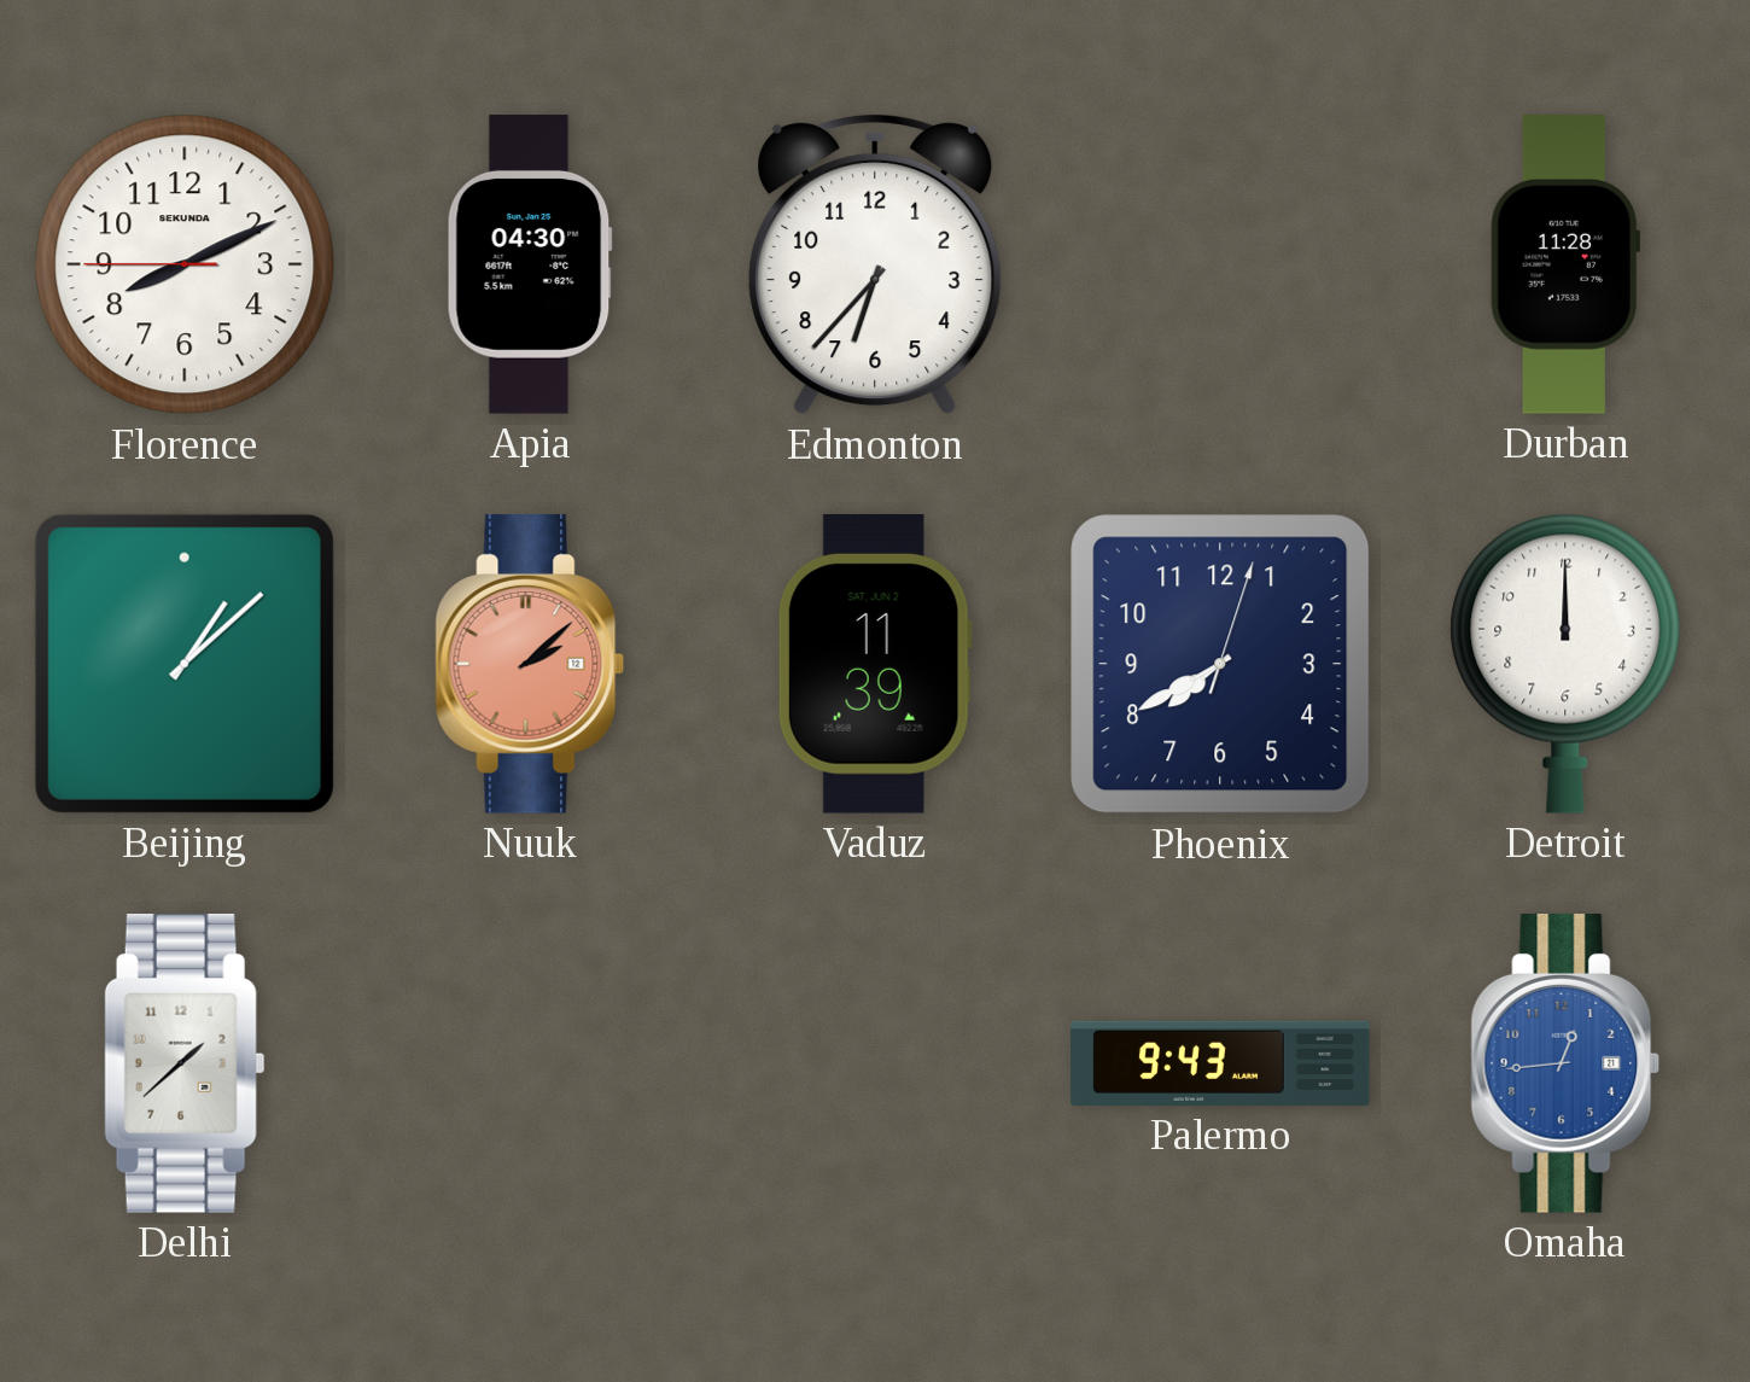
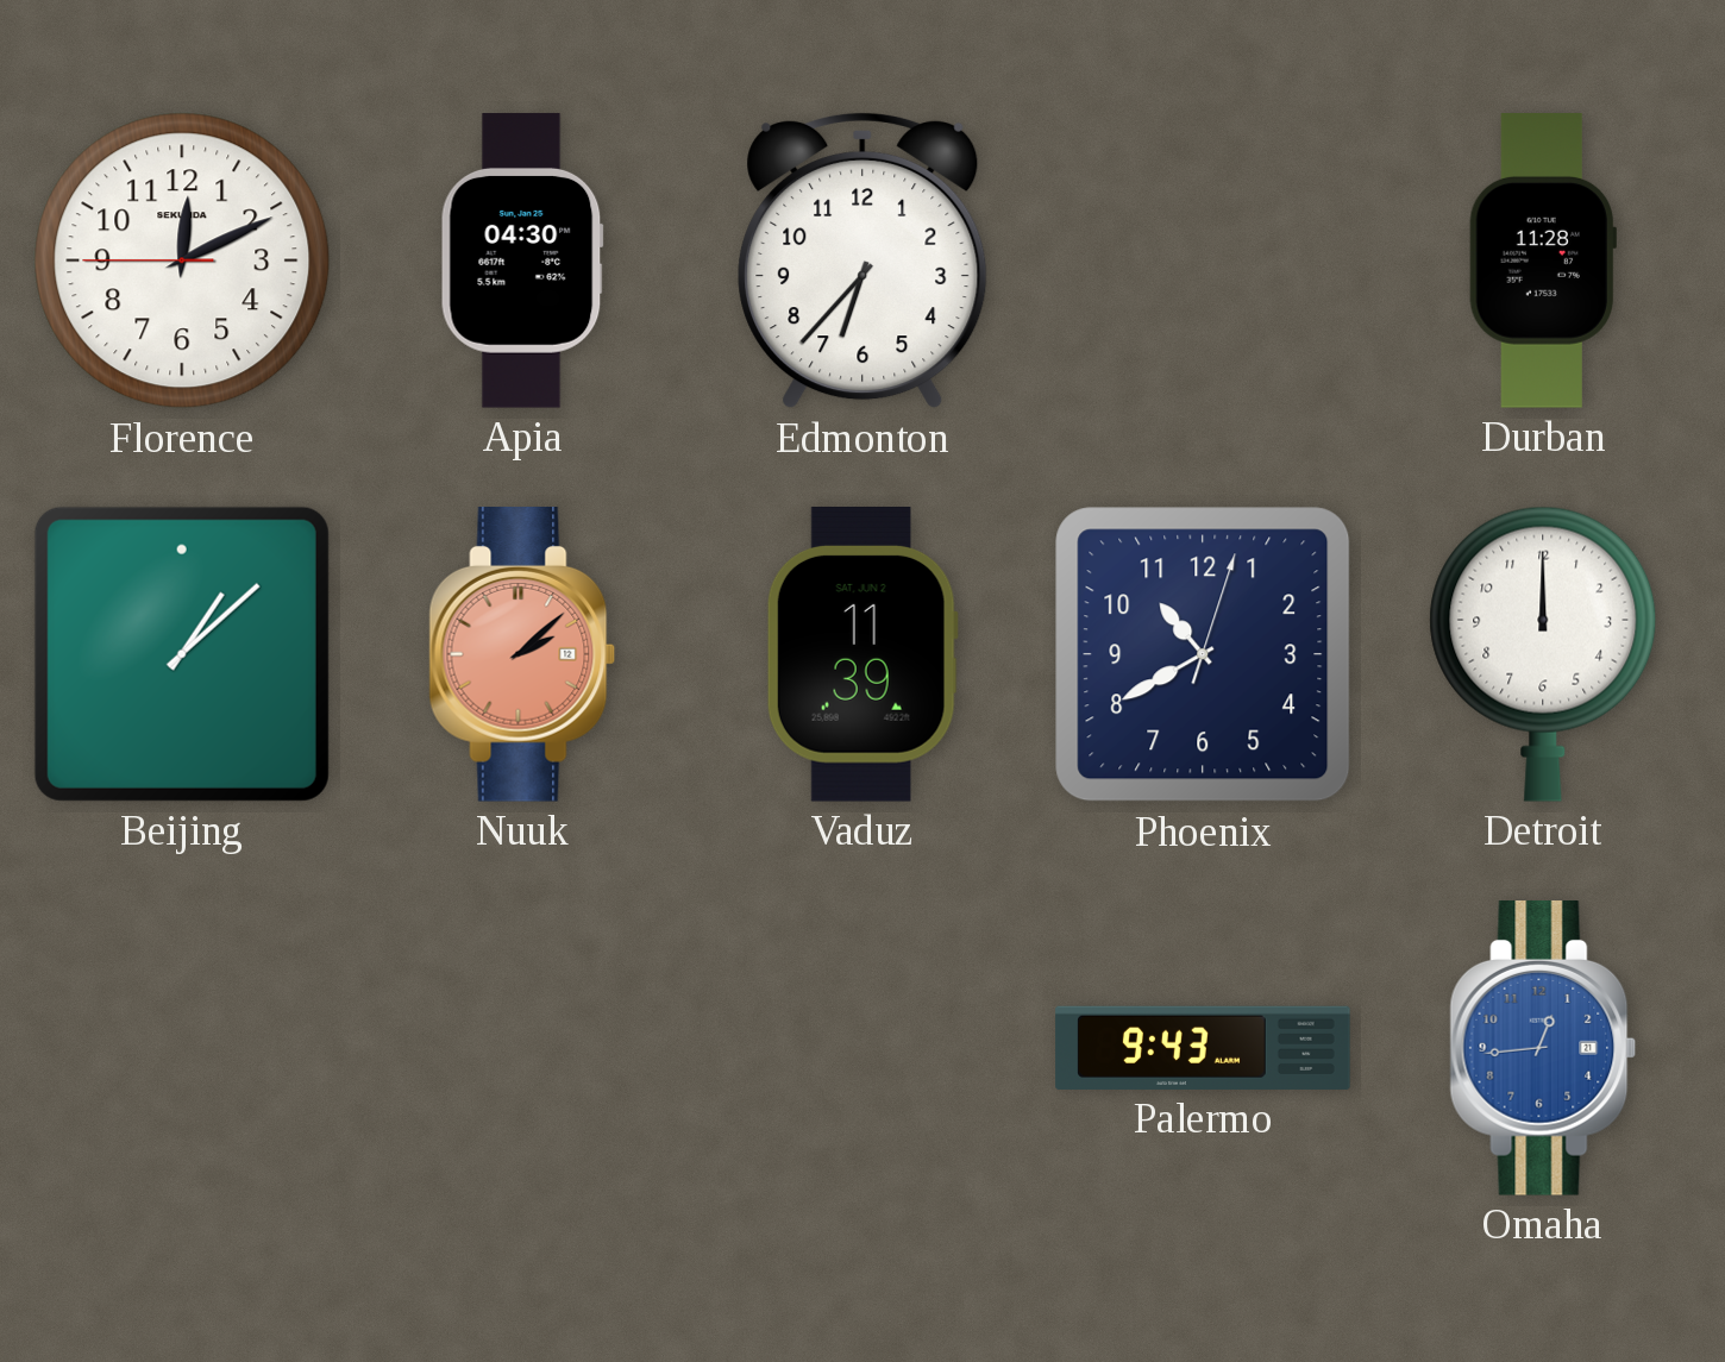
Florence: 8:10 -> 12:10
Phoenix: 7:40 -> 10:40
Delhi: 1:38 -> none
